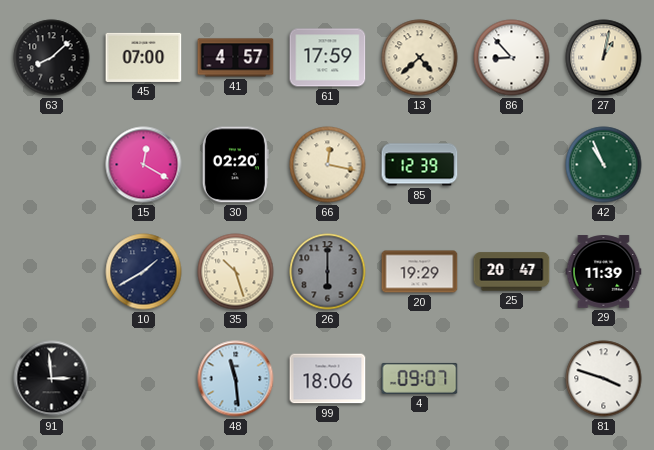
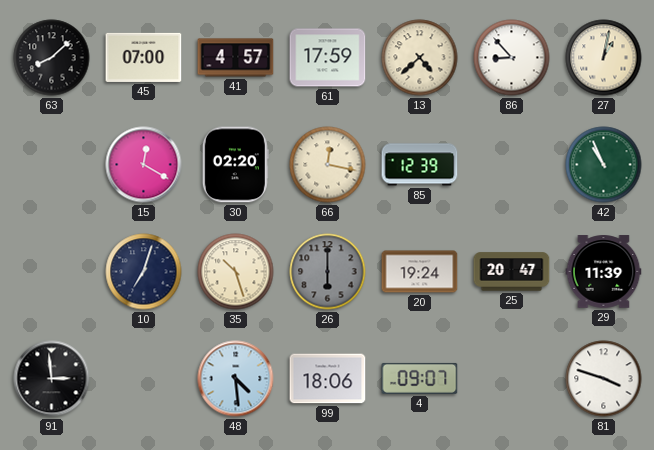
10: 1:40 -> 7:03
20: 19:29 -> 19:24
48: 11:29 -> 4:29
